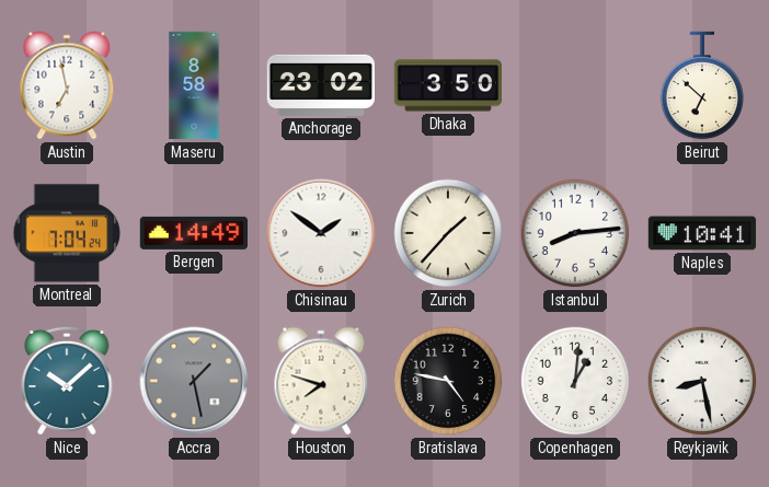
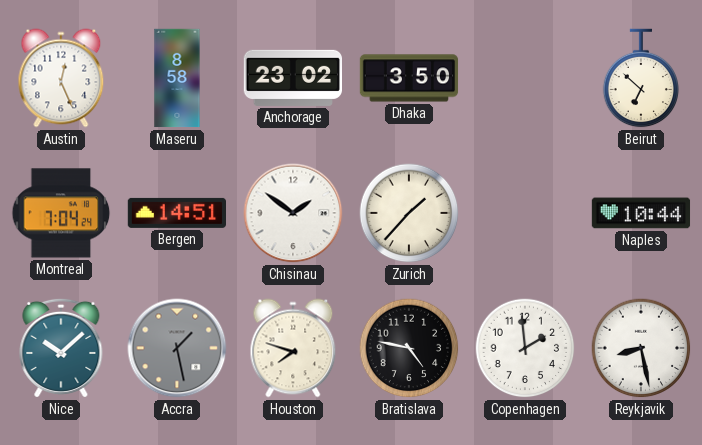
Austin: 6:58 -> 12:26
Bergen: 14:49 -> 14:51
Istanbul: 8:14 -> none
Naples: 10:41 -> 10:44
Copenhagen: 1:01 -> 1:59
